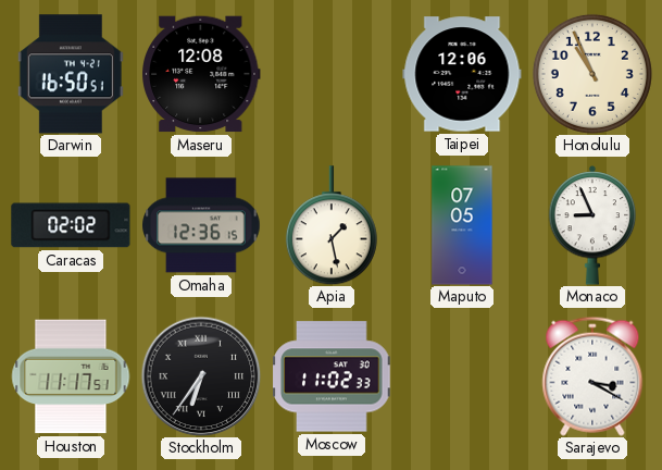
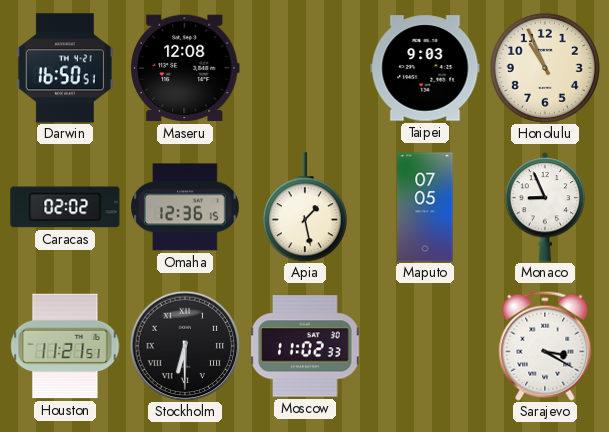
Taipei: 12:06 -> 9:03
Houston: 11:17 -> 11:21
Stockholm: 6:36 -> 6:30
